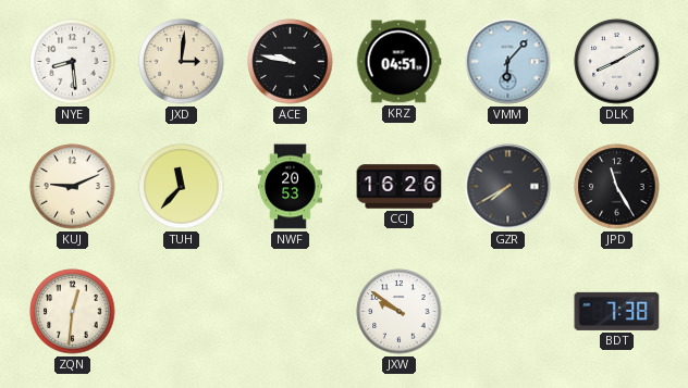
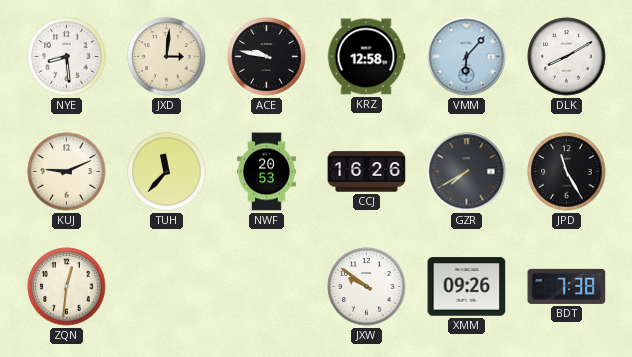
KRZ: 04:51 -> 12:58
XMM: none -> 09:26
